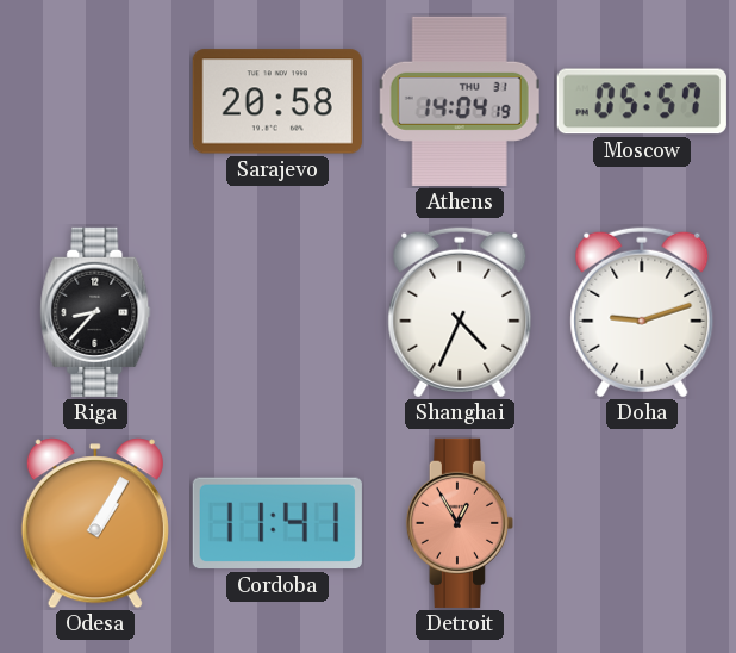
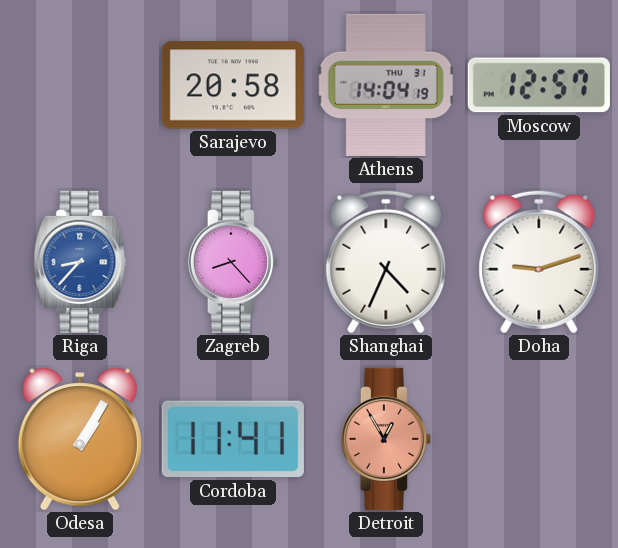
Moscow: 05:57 -> 12:57
Riga dial: black -> blue
Zagreb: none -> 8:23
